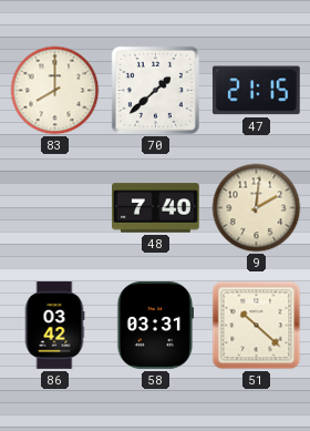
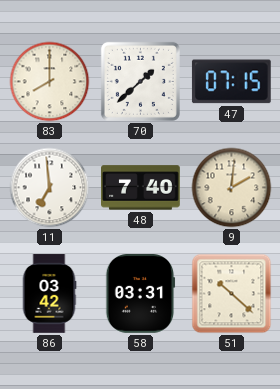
47: 21:15 -> 07:15
11: none -> 6:59
